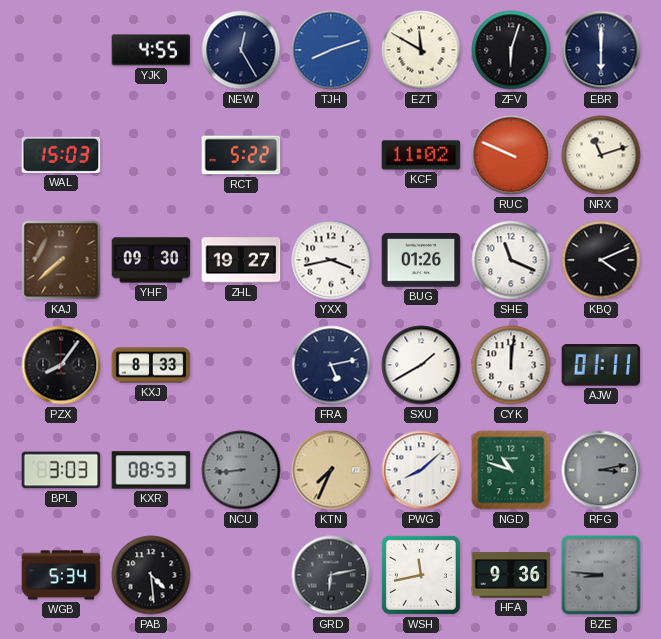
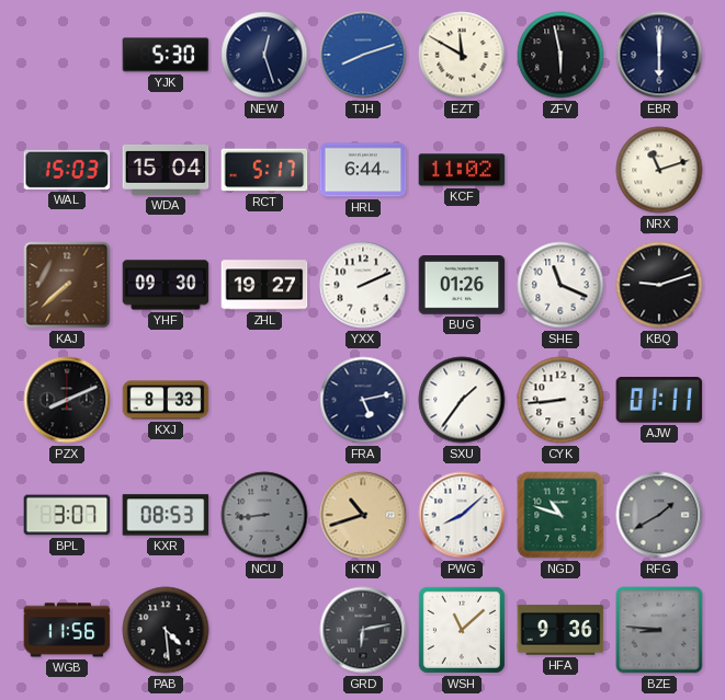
YJK: 4:55 -> 5:30
NEW: 12:25 -> 12:27
ZFV: 6:03 -> 5:58
WDA: none -> 15:04
RCT: 5:22 -> 5:17
HRL: none -> 6:44
RUC: 9:49 -> none
YXX: 3:43 -> 2:11
KBQ: 4:11 -> 9:12
PZX: 8:06 -> 8:11
SXU: 1:40 -> 1:36
CYK: 12:01 -> 8:44
BPL: 3:03 -> 3:07
KTN: 7:34 -> 10:42
RFG: 3:13 -> 1:40
WGB: 5:34 -> 11:56
WSH: 11:43 -> 11:08
